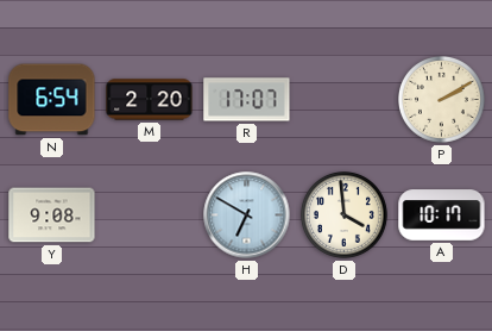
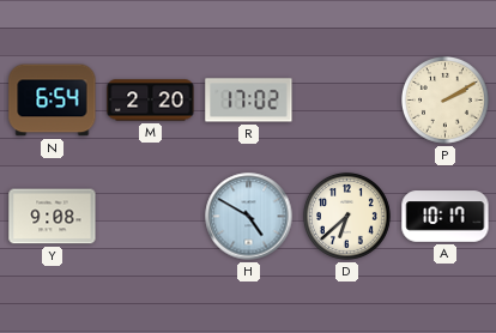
R: 17:07 -> 17:02
H: 6:50 -> 4:50
D: 3:59 -> 6:38
